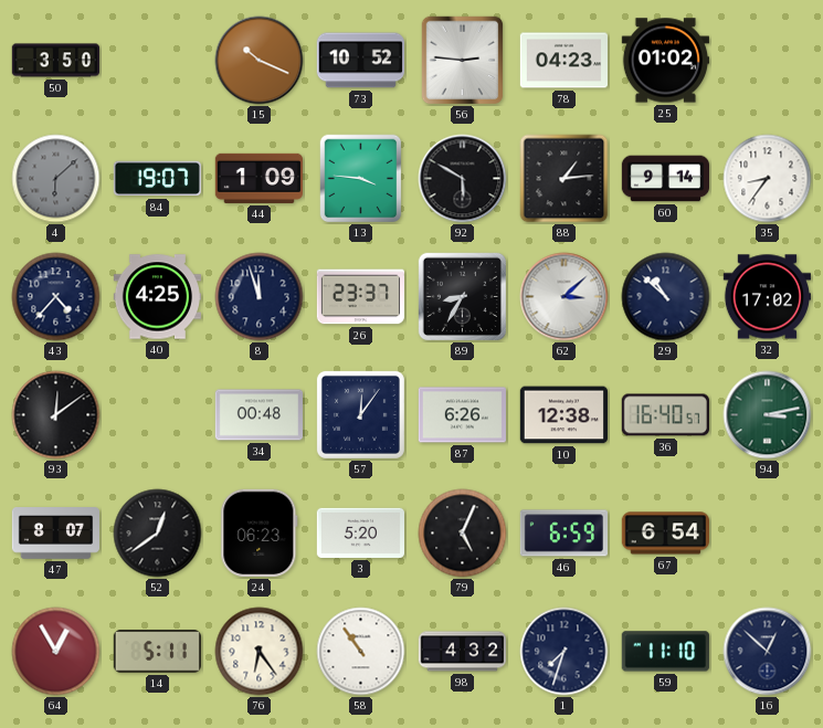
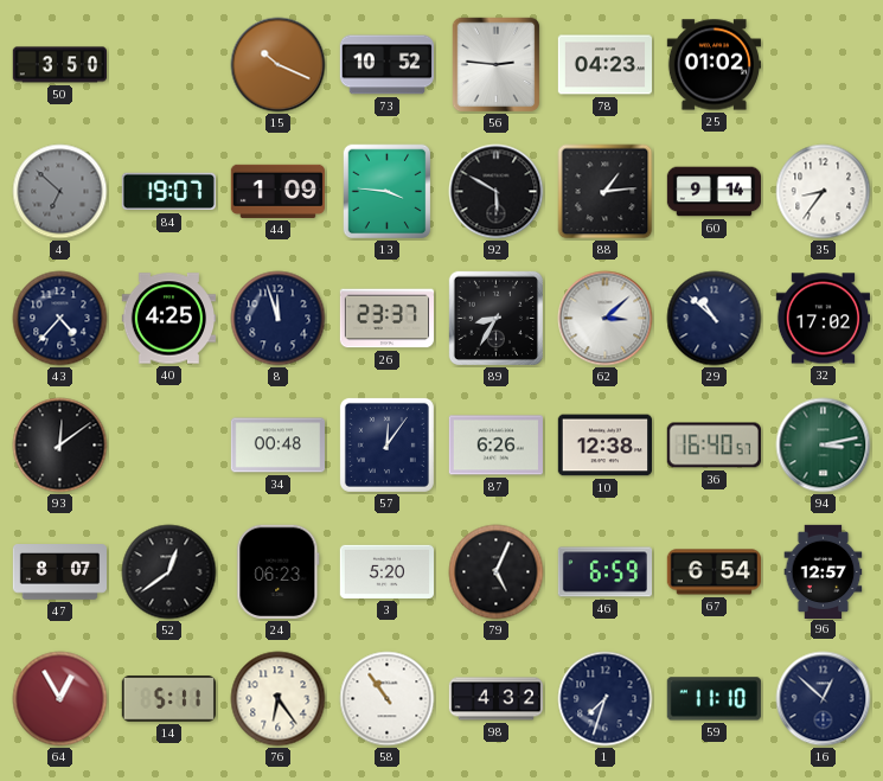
4: 6:08 -> 6:52
96: none -> 12:57
